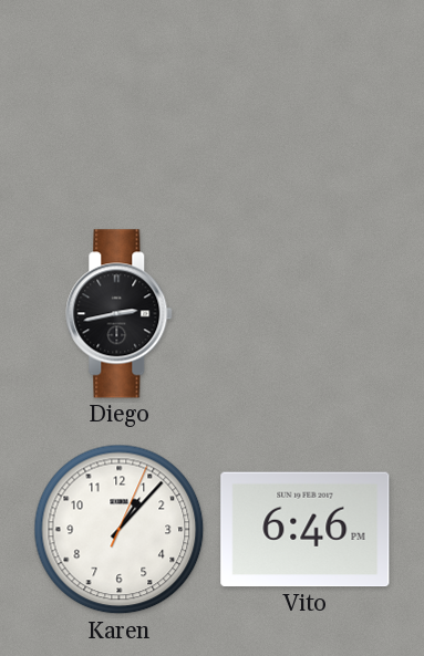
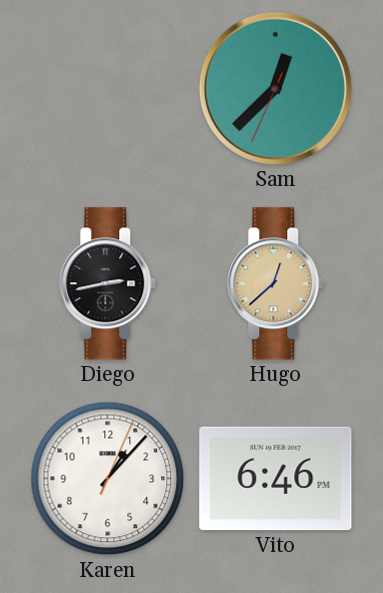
Sam: none -> 12:37
Hugo: none -> 12:38
